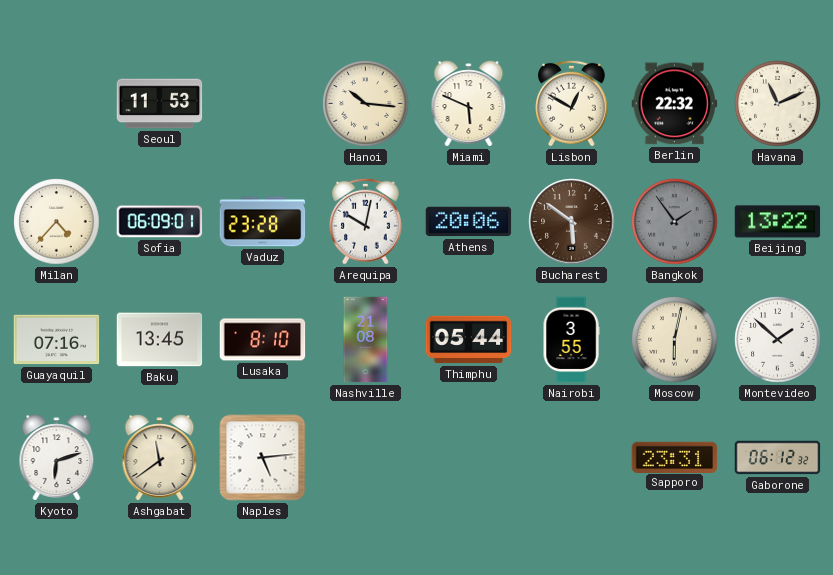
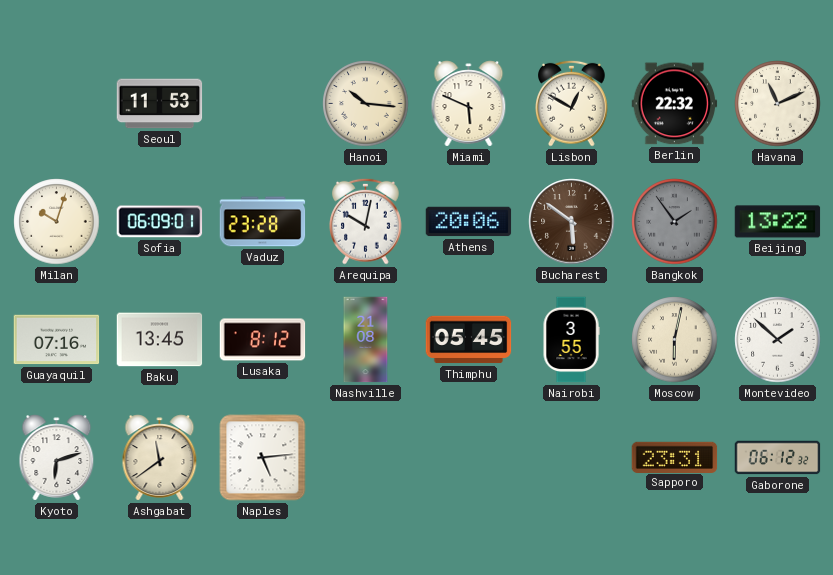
Milan: 4:37 -> 10:03
Lusaka: 8:10 -> 8:12
Thimphu: 05:44 -> 05:45
